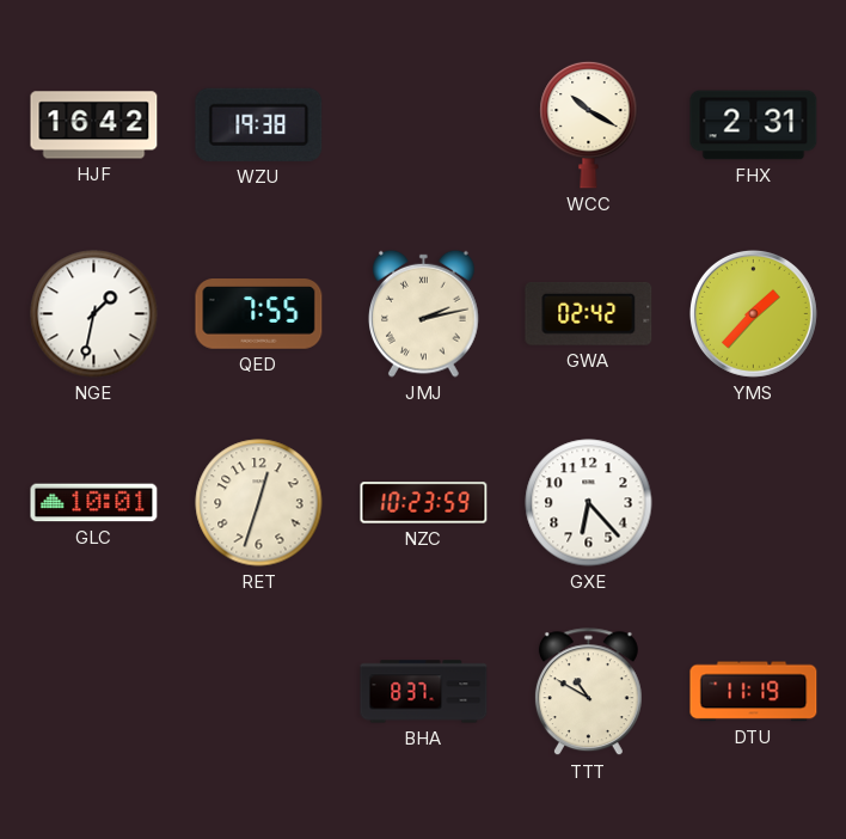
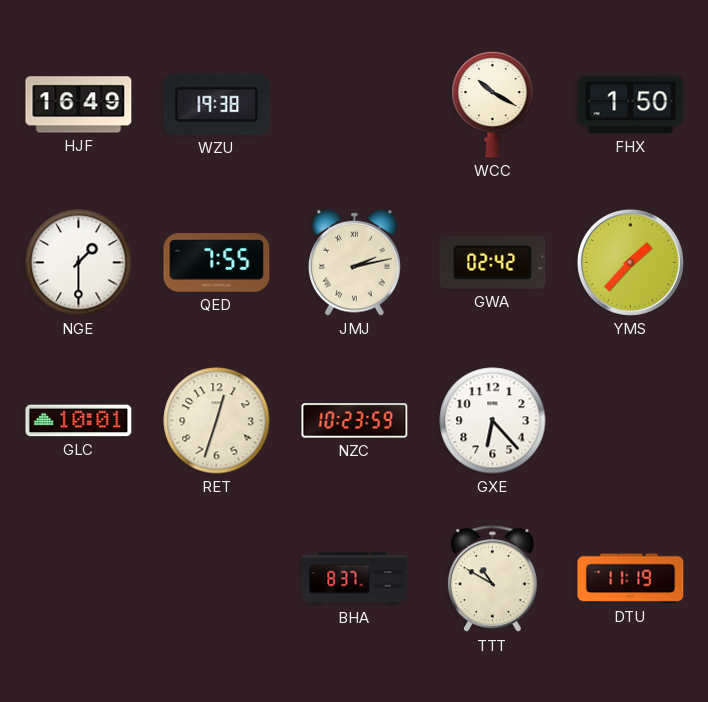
HJF: 16:42 -> 16:49
FHX: 2:31 -> 1:50
NGE: 1:32 -> 1:30
